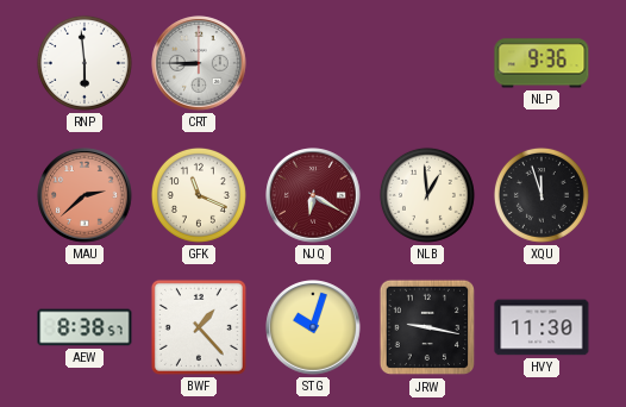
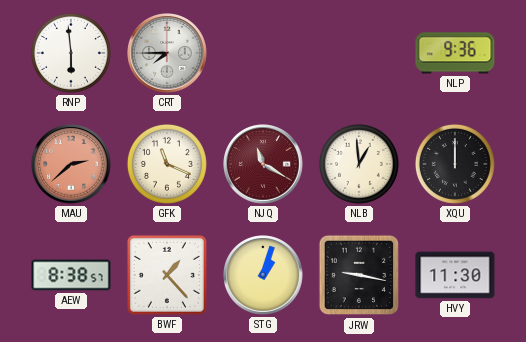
CRT: 8:45 -> 7:45
NJQ: 6:20 -> 11:20
XQU: 11:57 -> 12:00
STG: 10:03 -> 1:03
